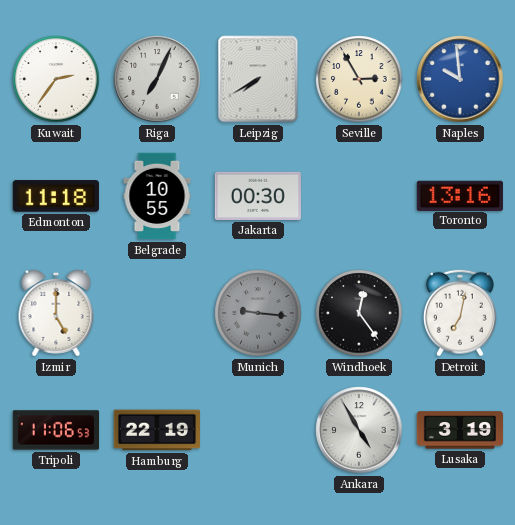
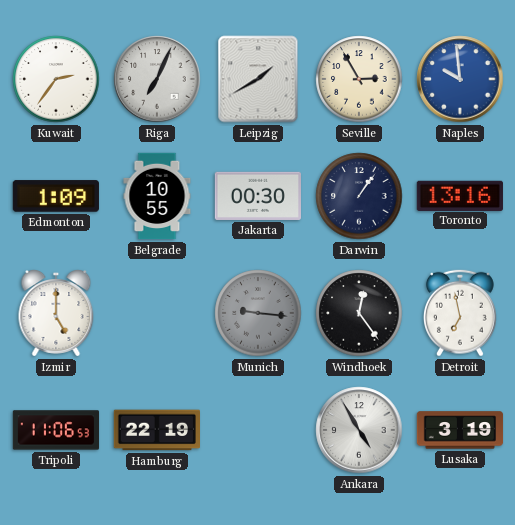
Leipzig: 7:40 -> 1:40
Edmonton: 11:18 -> 1:09
Darwin: none -> 1:06
Detroit: 7:02 -> 6:58
